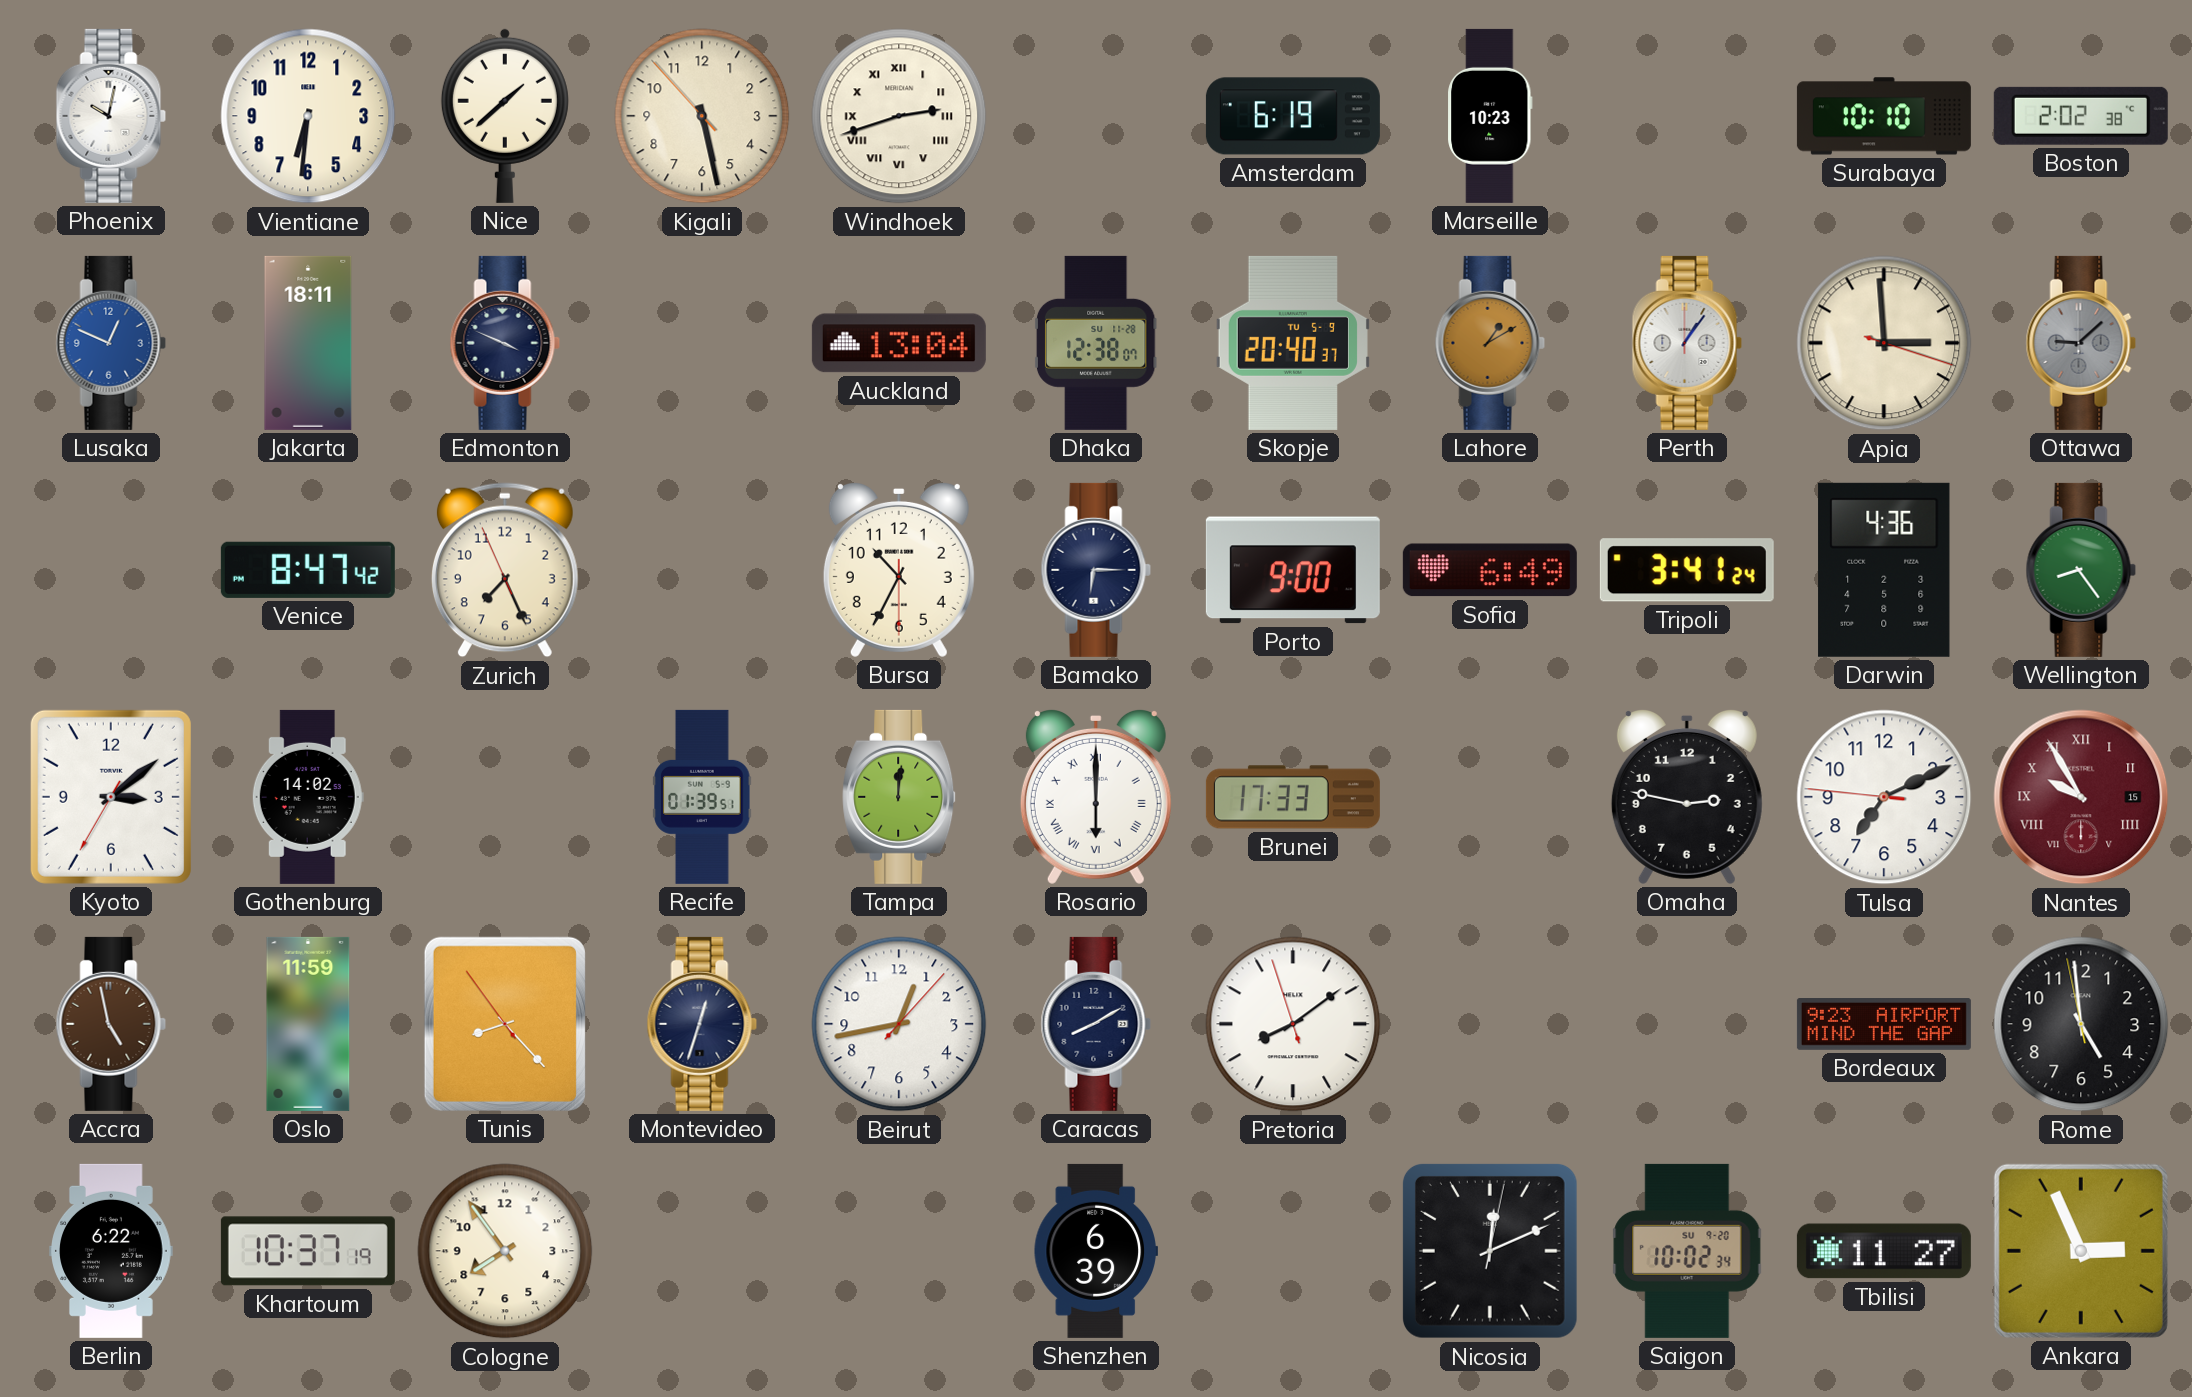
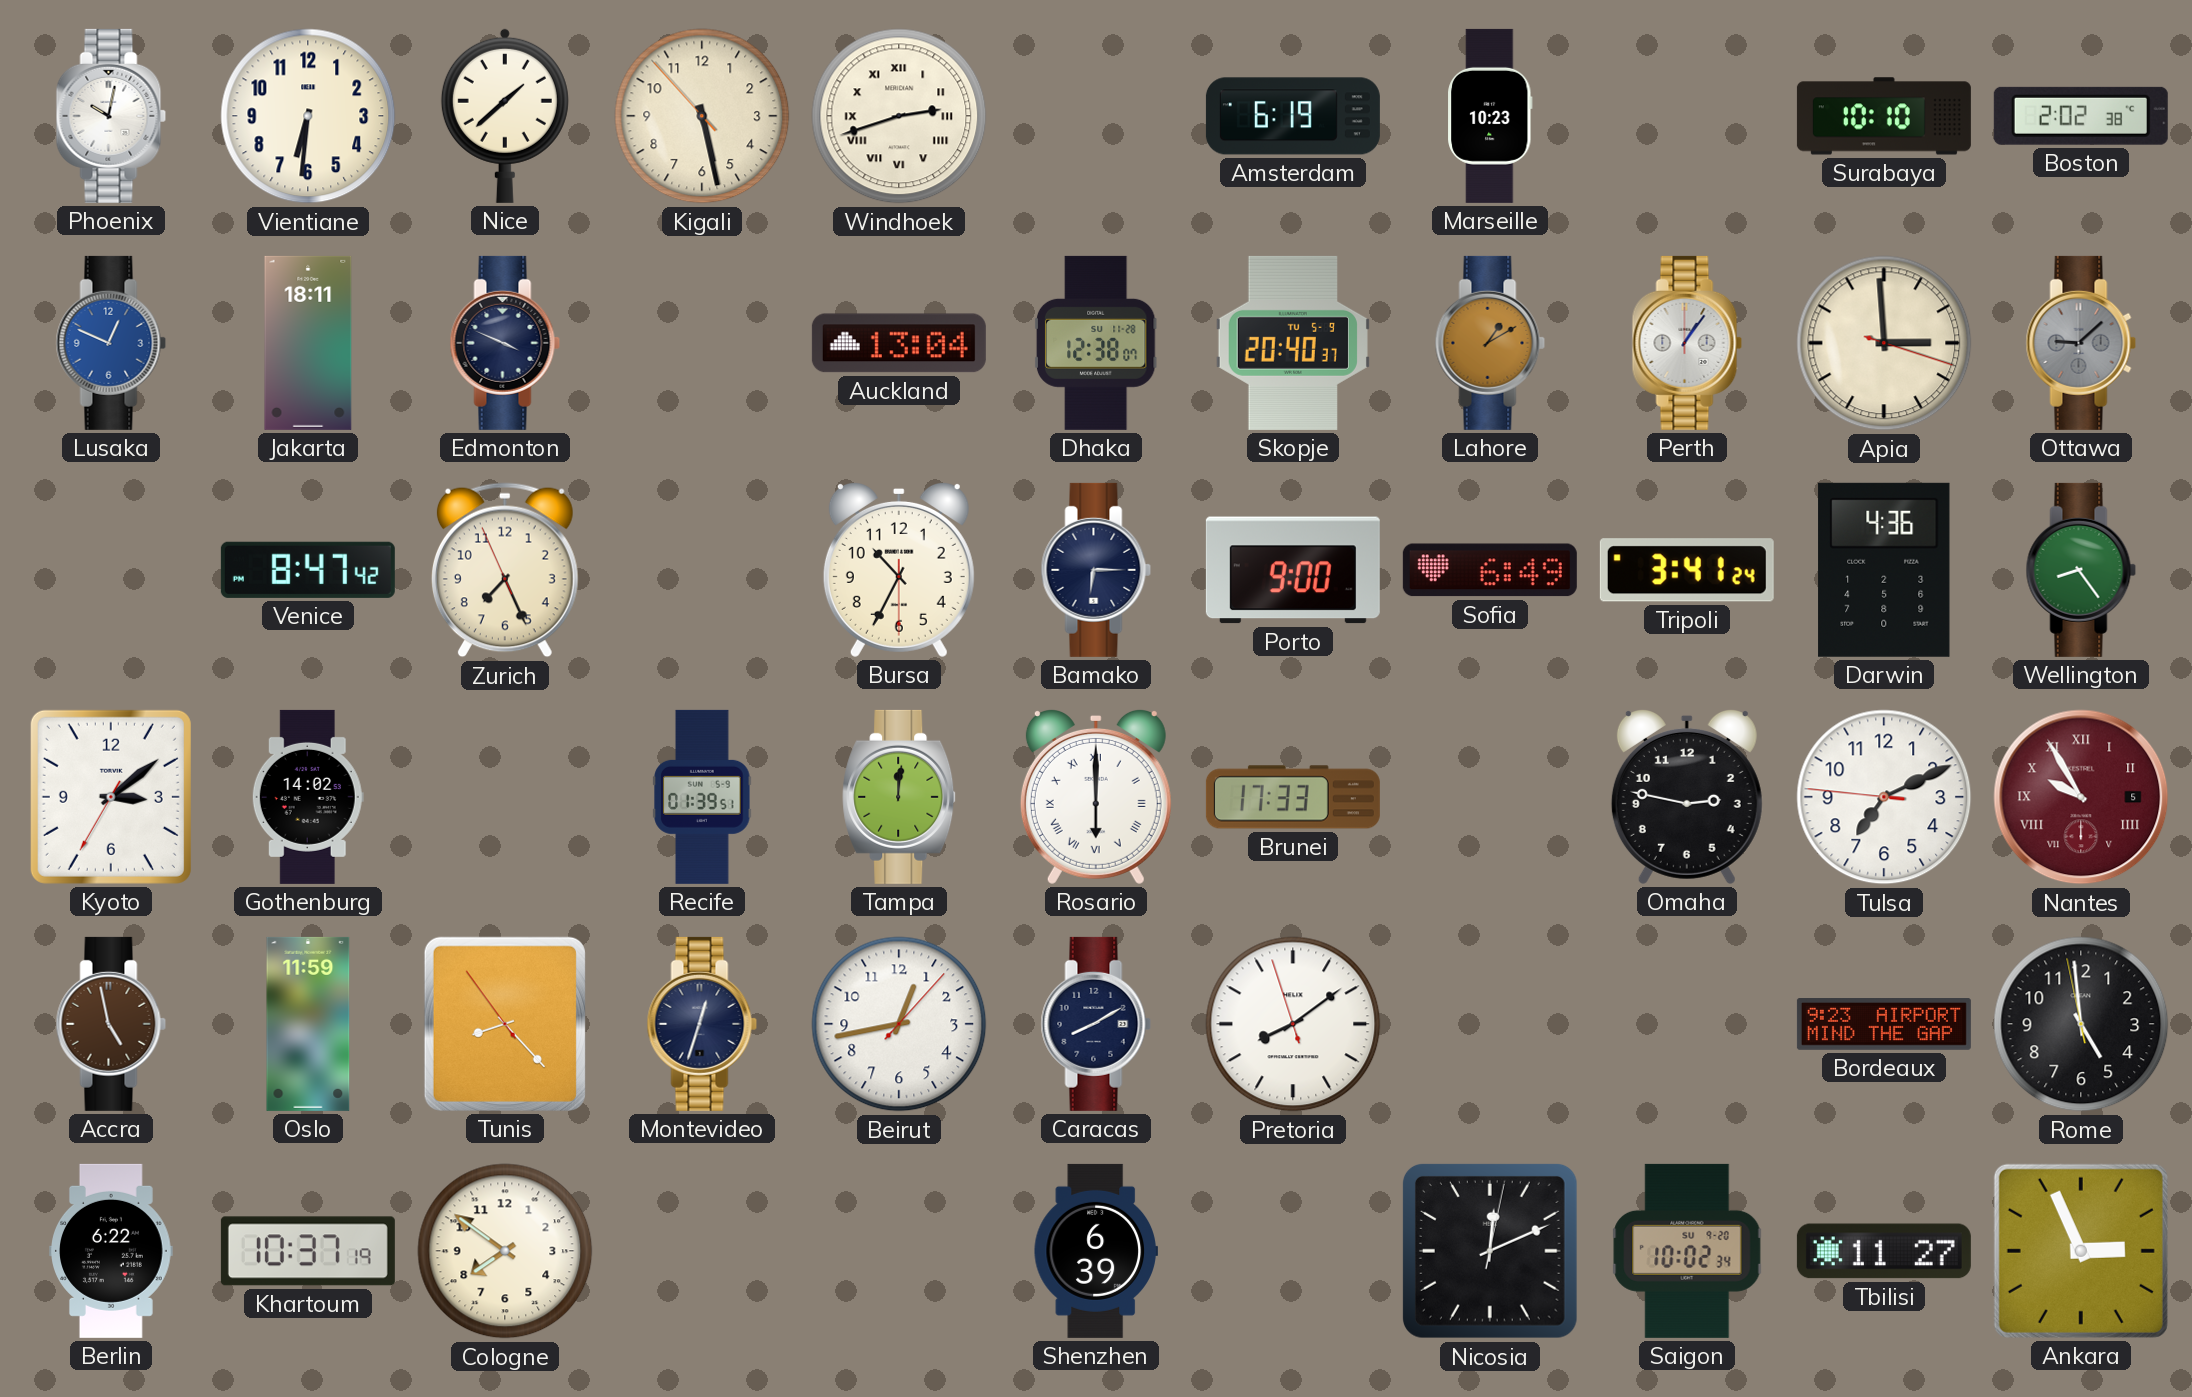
Nantes date: 15 -> 5
Cologne: 7:54 -> 7:51
